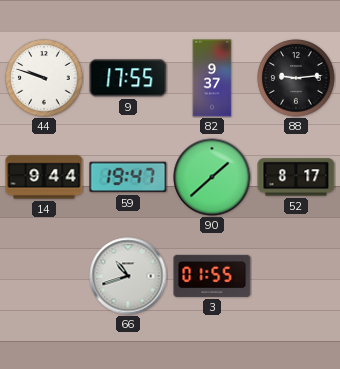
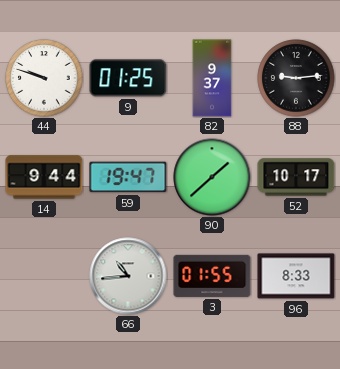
9: 17:55 -> 01:25
52: 8:17 -> 10:17
66: 10:42 -> 10:44
96: none -> 8:33
